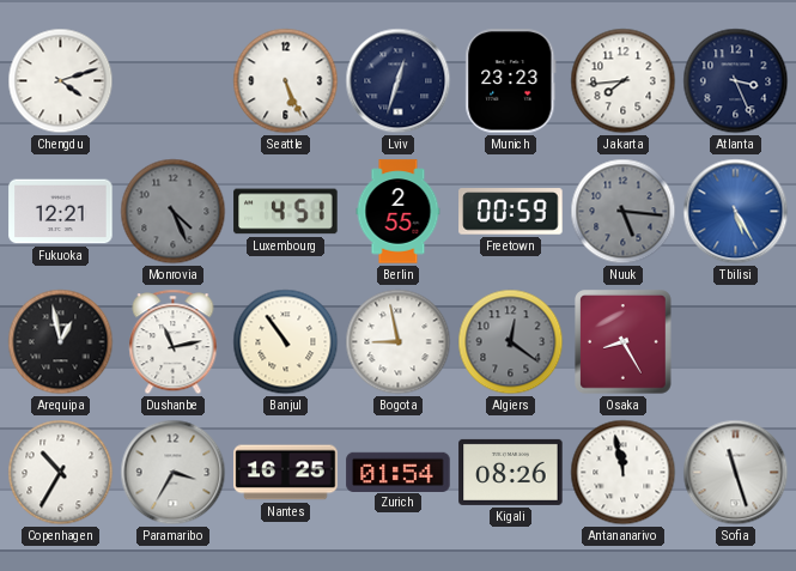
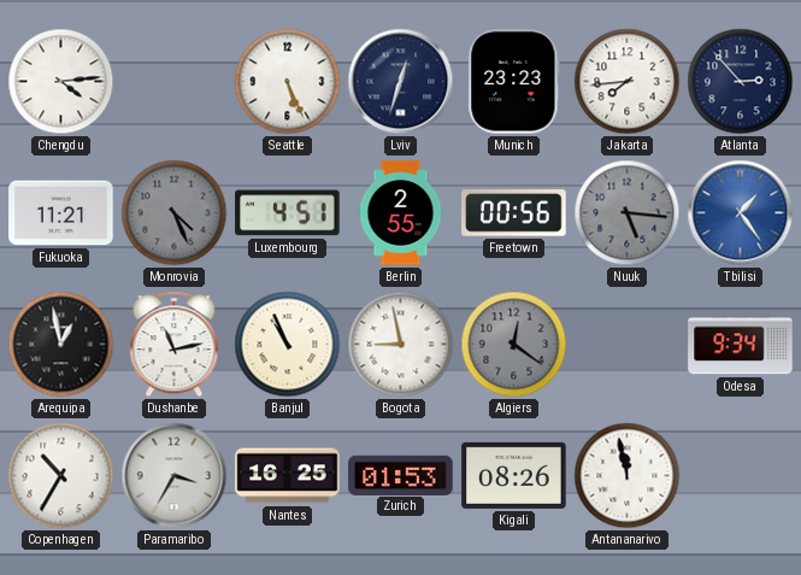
Chengdu: 4:12 -> 4:14
Atlanta: 3:26 -> 2:53
Fukuoka: 12:21 -> 11:21
Freetown: 00:59 -> 00:56
Tbilisi: 5:25 -> 1:24
Banjul: 10:54 -> 10:56
Osaka: 8:25 -> none
Odesa: none -> 9:34
Zurich: 01:54 -> 01:53
Sofia: 11:27 -> none
